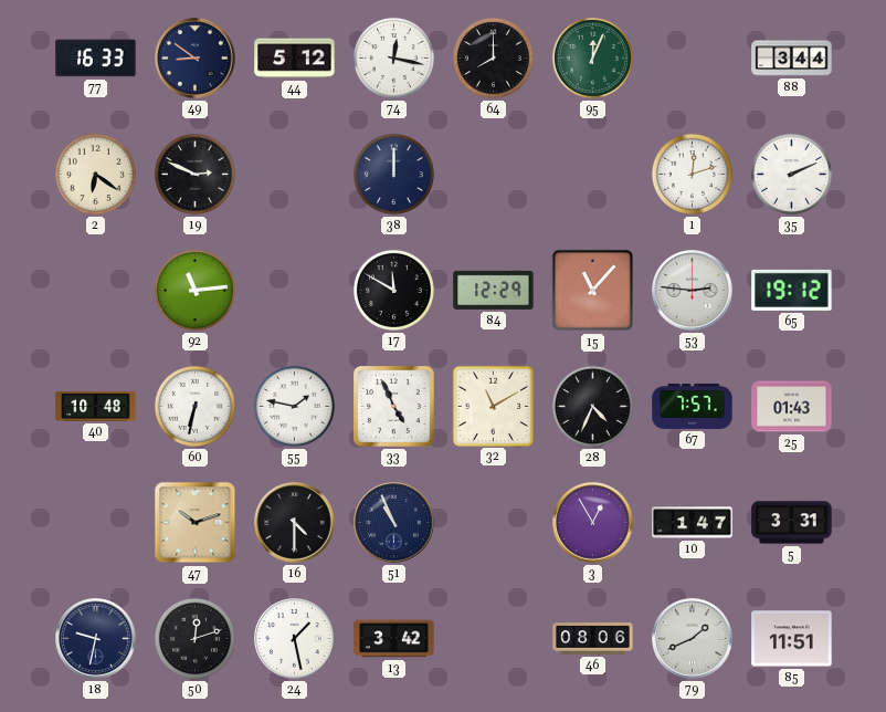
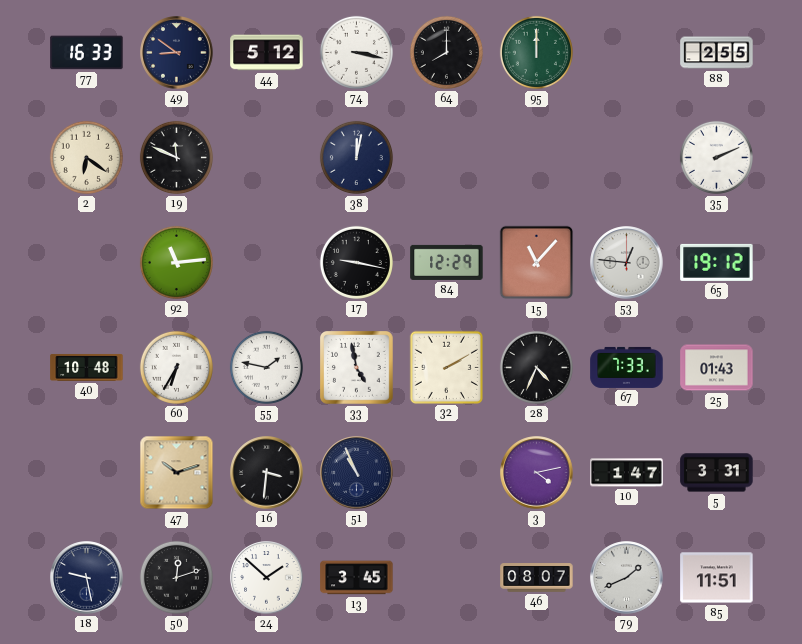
74: 12:17 -> 3:17
95: 12:04 -> 12:00
88: 3:44 -> 2:55
19: 2:49 -> 11:49
38: 12:00 -> 12:02
1: 12:12 -> none
17: 11:50 -> 9:17
53: 2:46 -> 12:46
60: 6:32 -> 6:35
33: 4:56 -> 4:58
32: 11:10 -> 2:10
67: 7:57 -> 7:33
16: 4:30 -> 3:31
3: 12:55 -> 4:13
18: 9:32 -> 9:28
24: 1:28 -> 1:52
13: 3:42 -> 3:45
46: 08:06 -> 08:07
